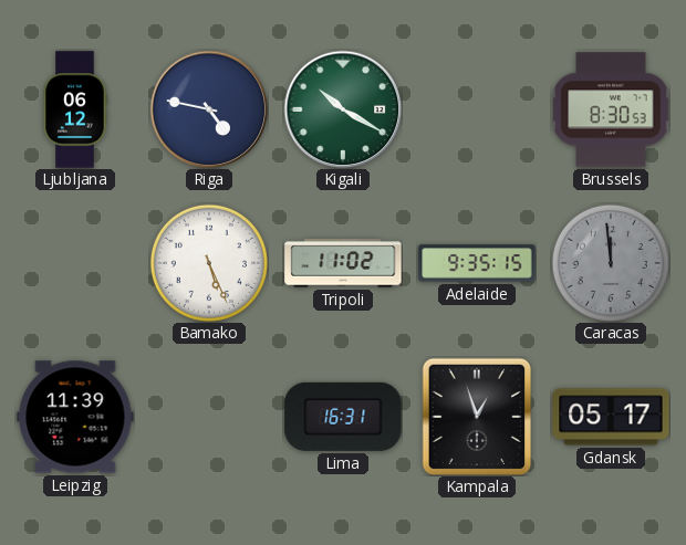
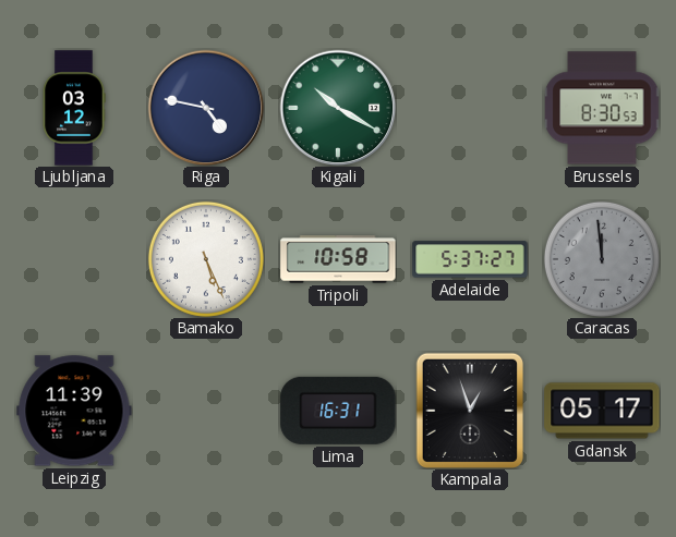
Ljubljana: 06:12 -> 03:12
Tripoli: 11:02 -> 10:58
Adelaide: 9:35 -> 5:37
